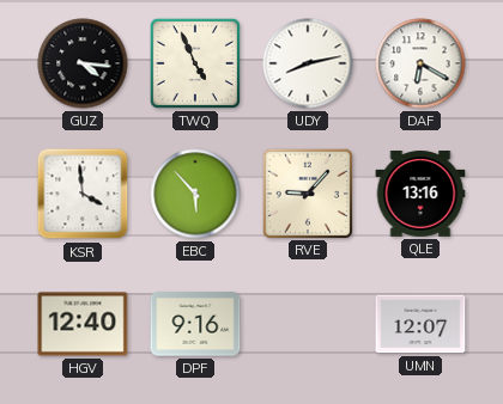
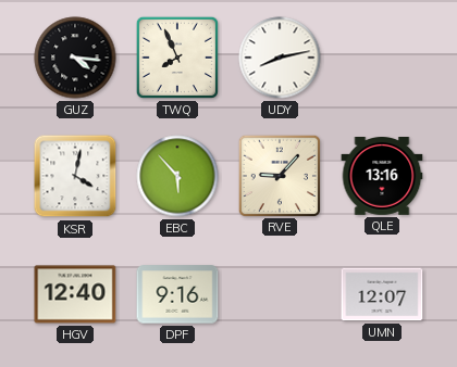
TWQ: 4:56 -> 7:56
DAF: 6:20 -> none
KSR: 3:59 -> 4:02
